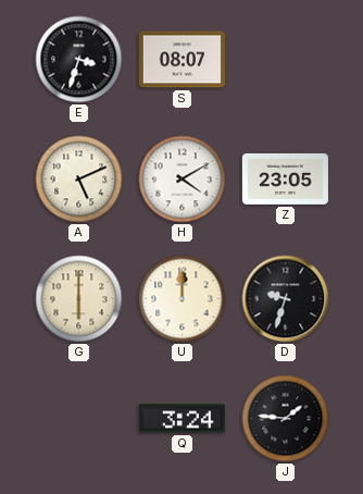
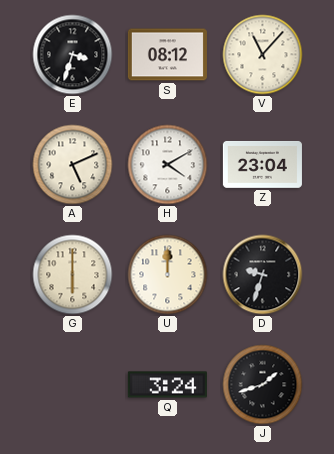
S: 08:07 -> 08:12
V: none -> 11:07
Z: 23:05 -> 23:04
J: 1:46 -> 1:42
